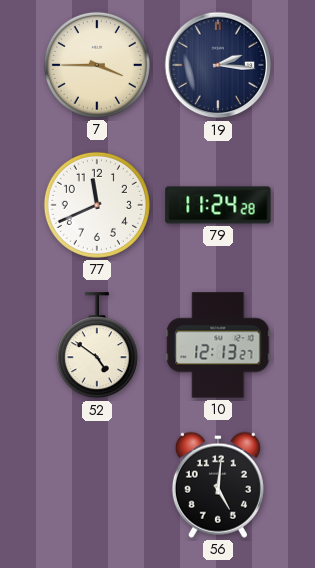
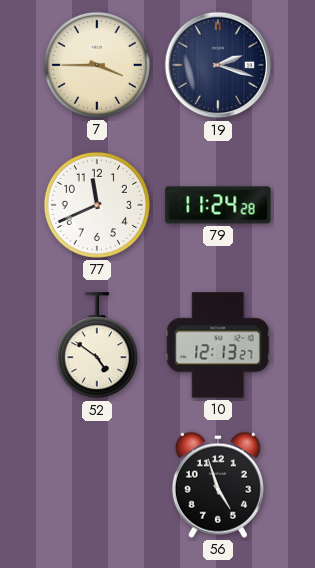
19: 2:16 -> 2:18
56: 5:01 -> 4:57
